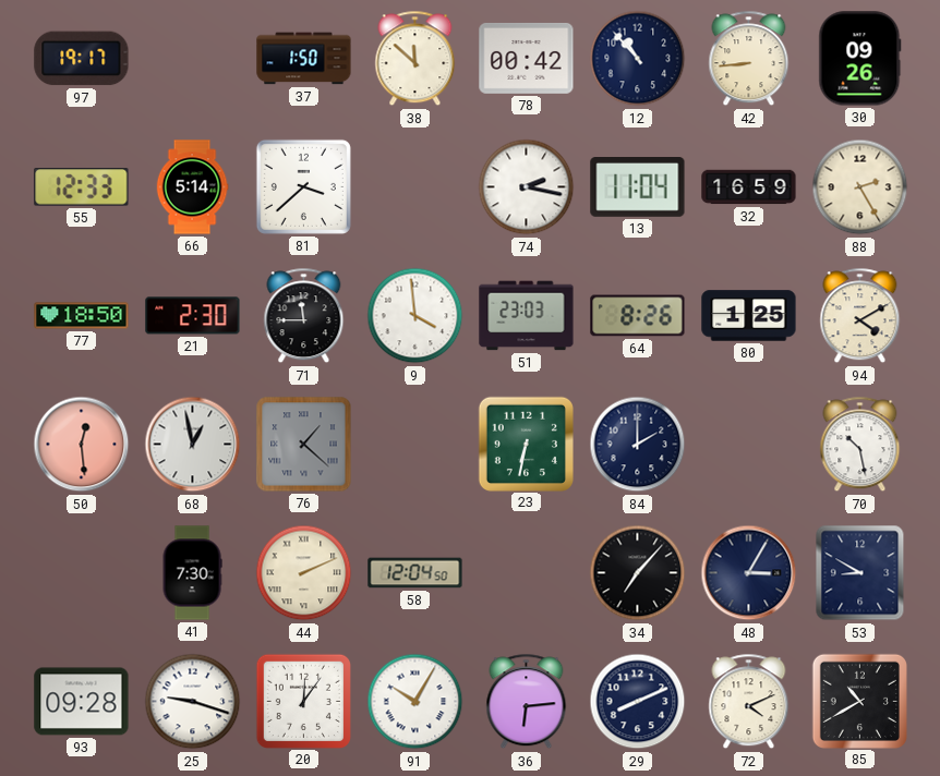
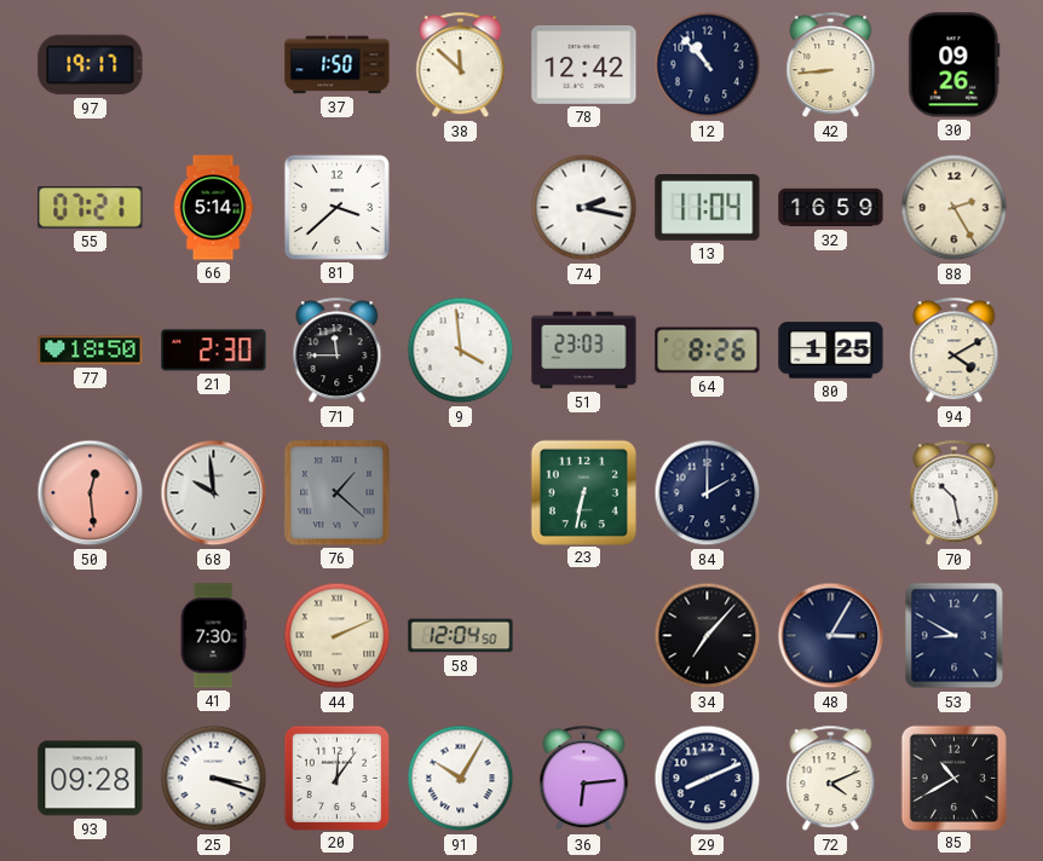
78: 00:42 -> 12:42
55: 12:33 -> 07:21
68: 12:58 -> 9:59
25: 9:18 -> 3:18
